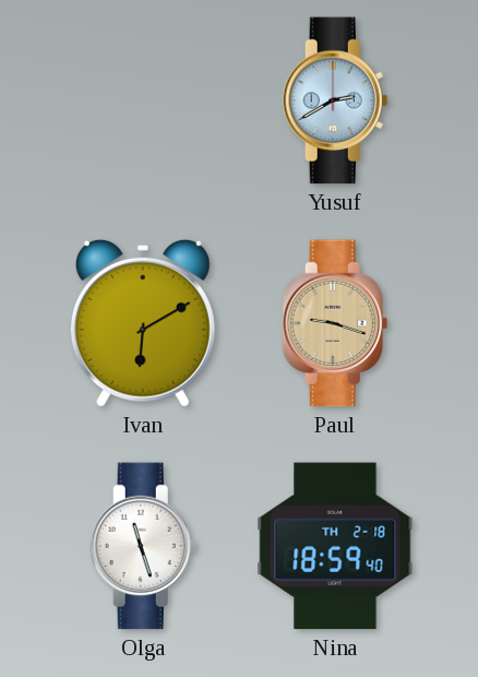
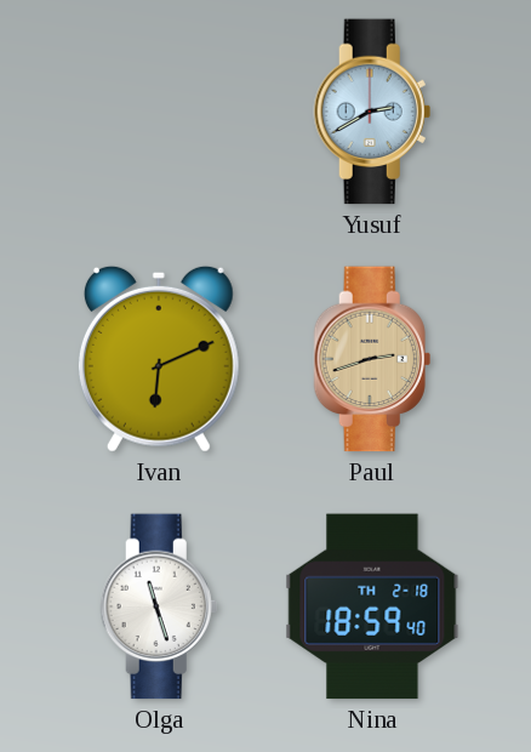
Ivan: 6:10 -> 6:11
Paul: 9:18 -> 2:42
